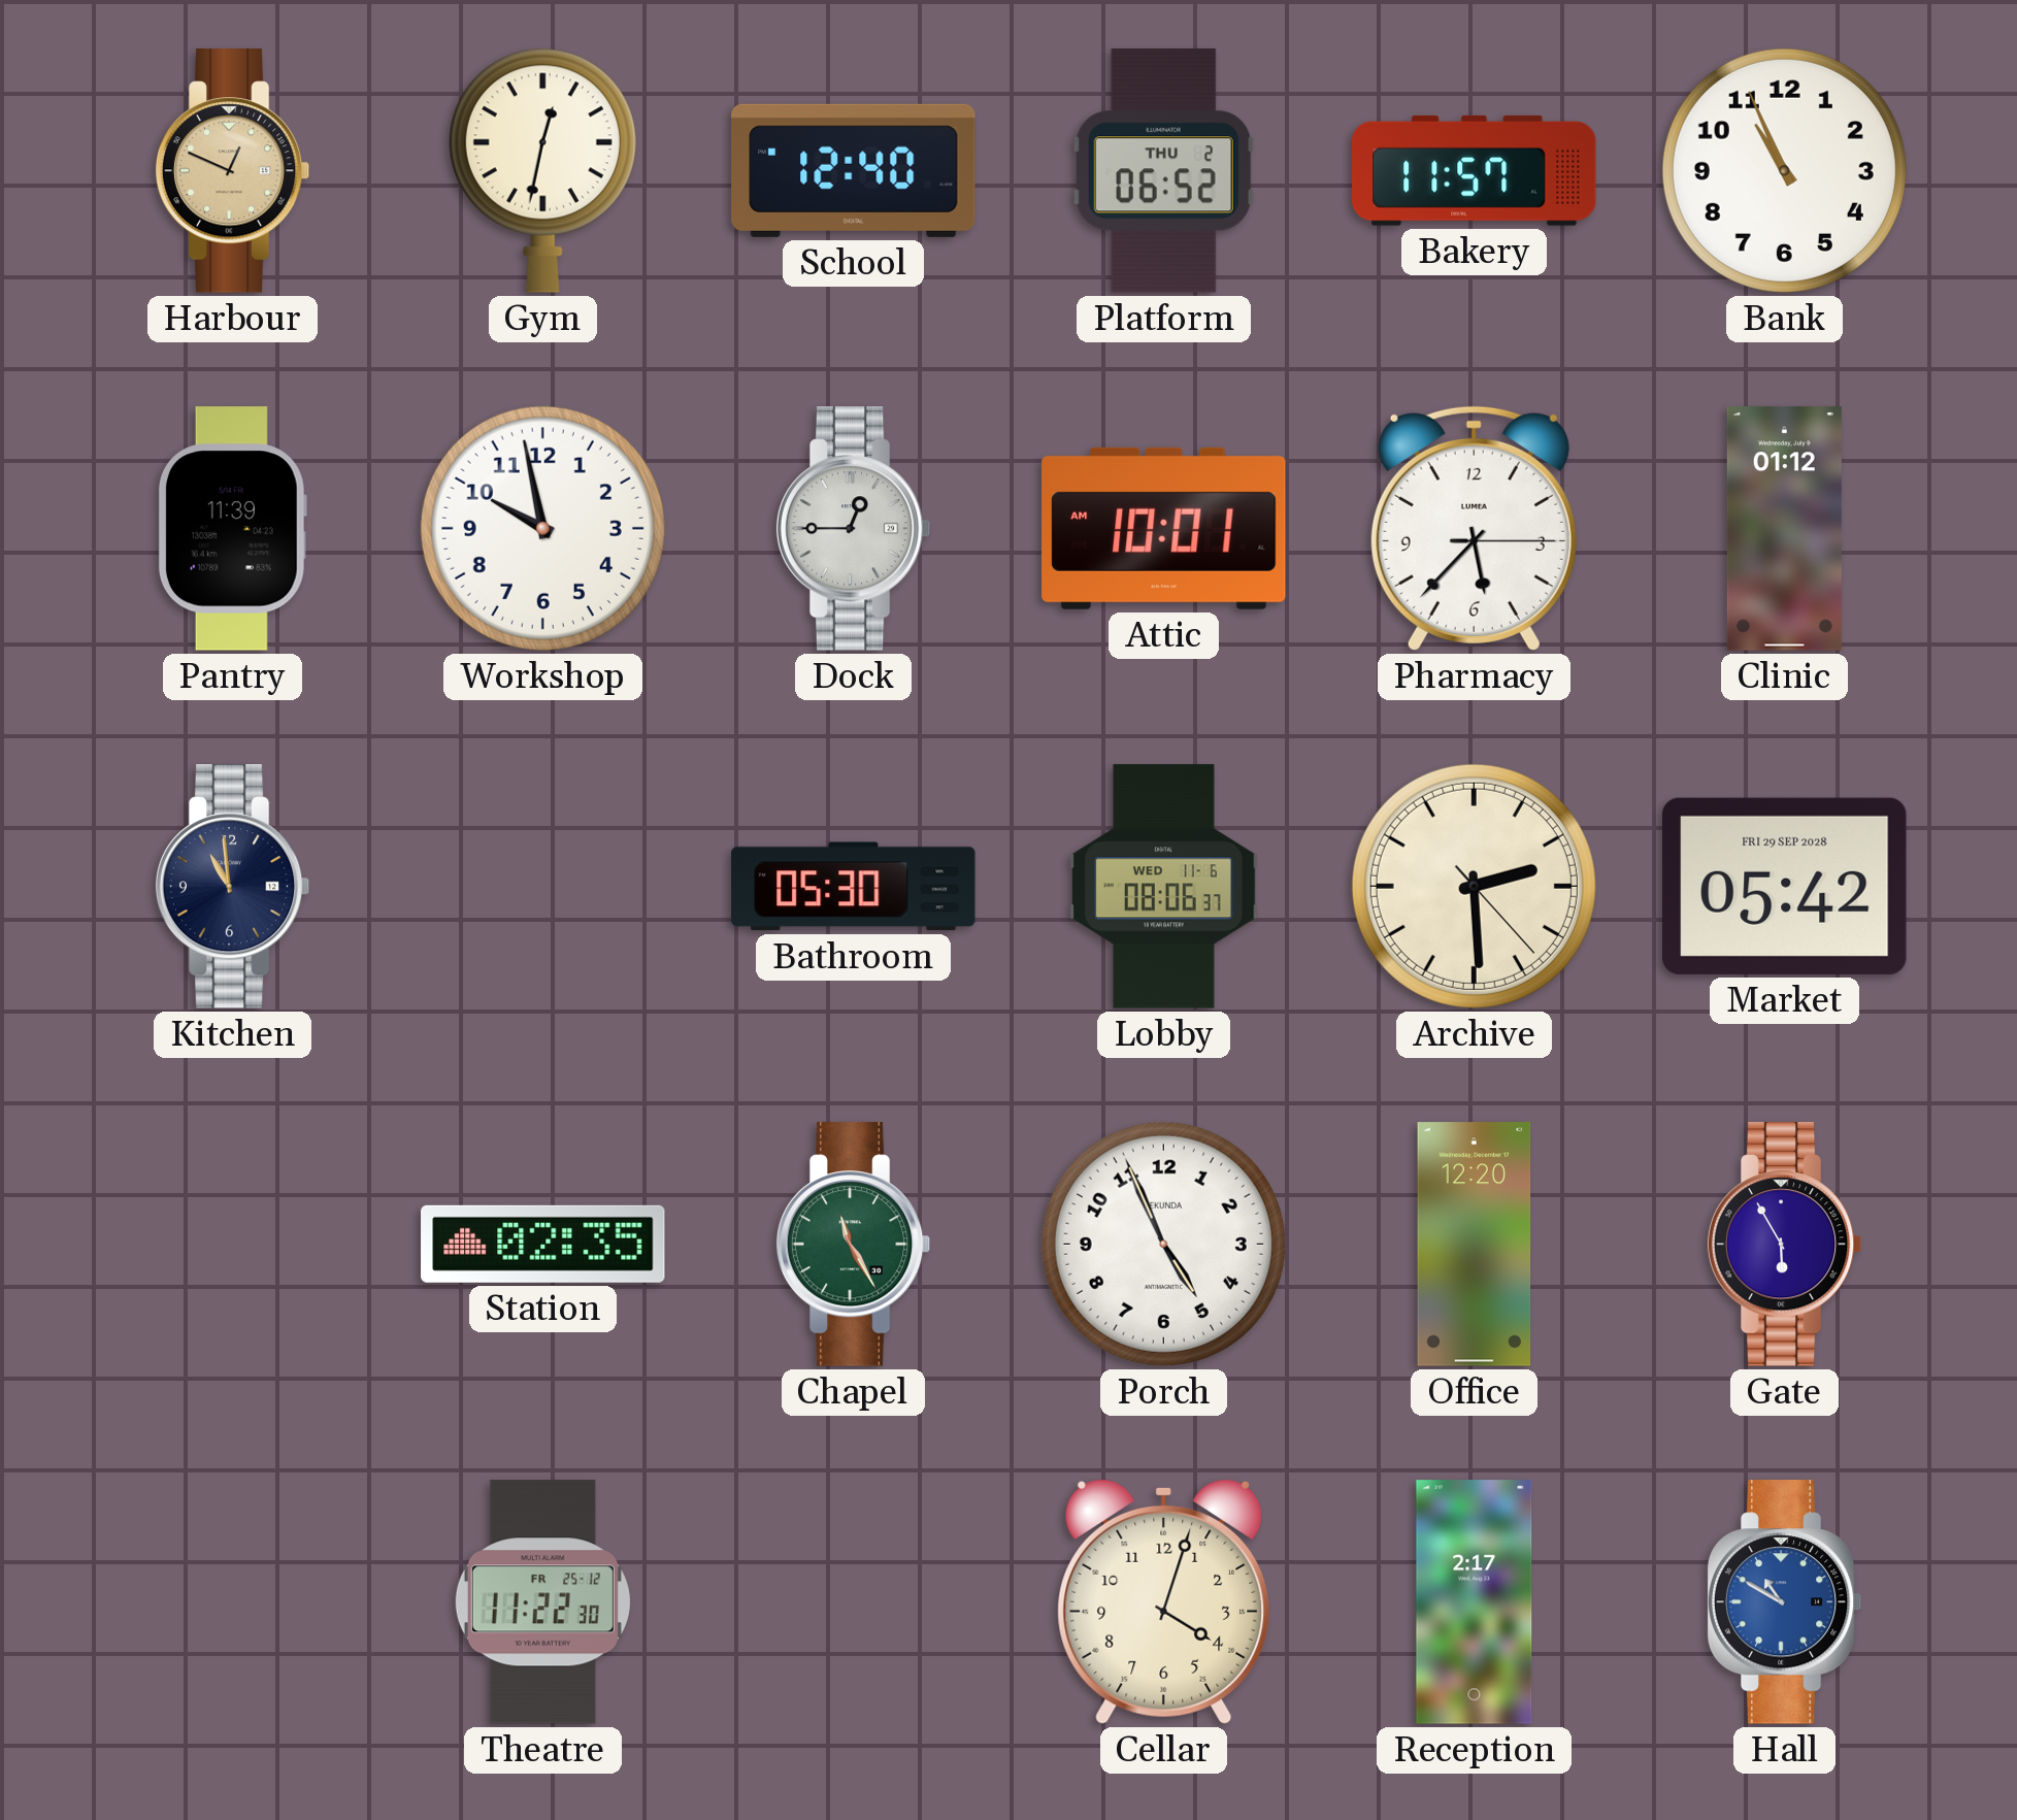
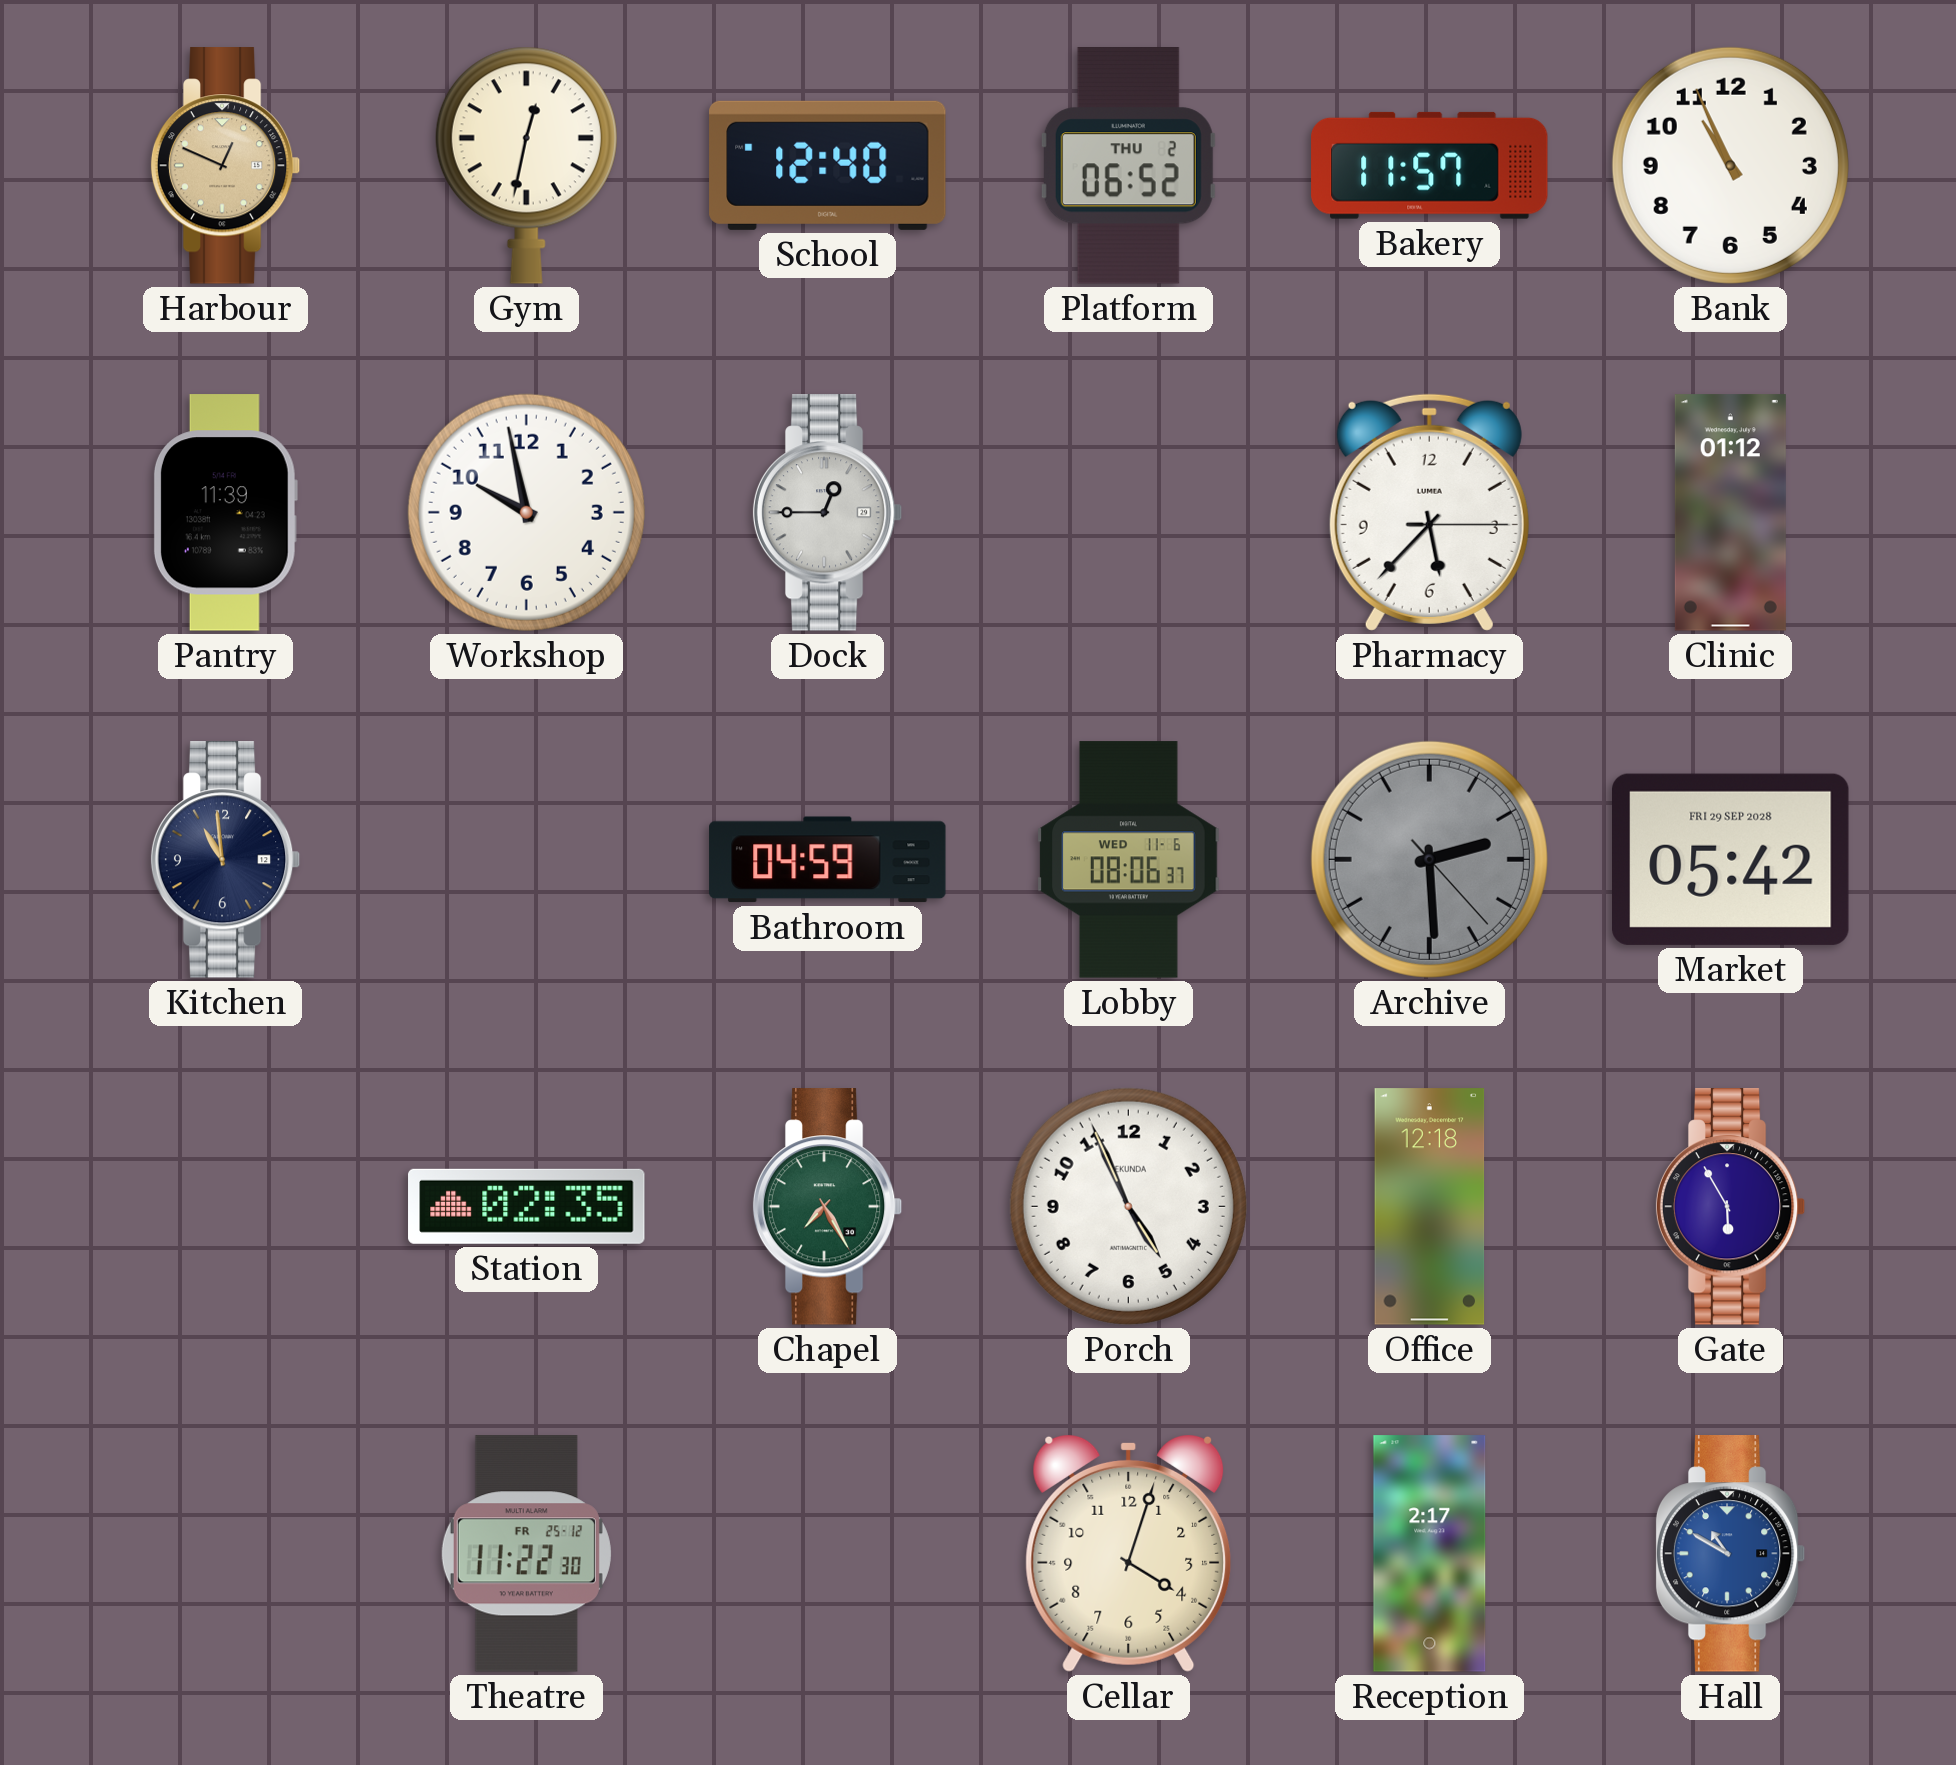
Attic: 10:01 -> none
Bathroom: 05:30 -> 04:59
Archive dial: cream -> grey
Chapel: 11:25 -> 7:25
Office: 12:20 -> 12:18
